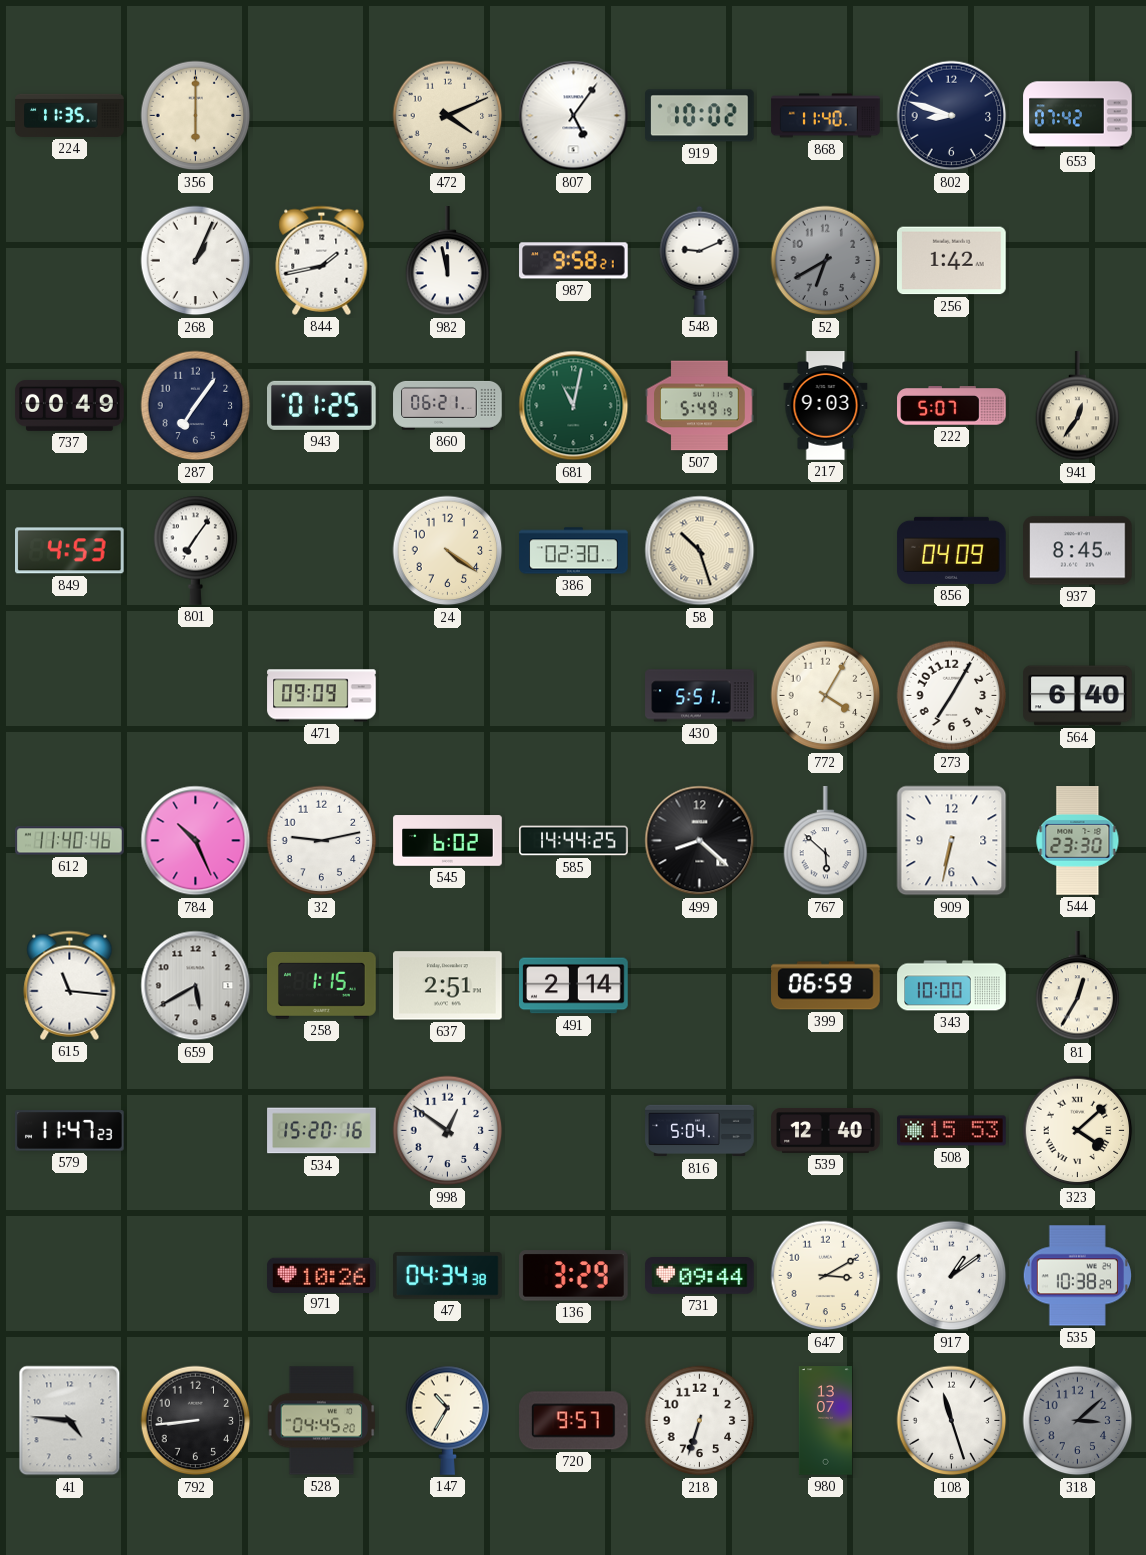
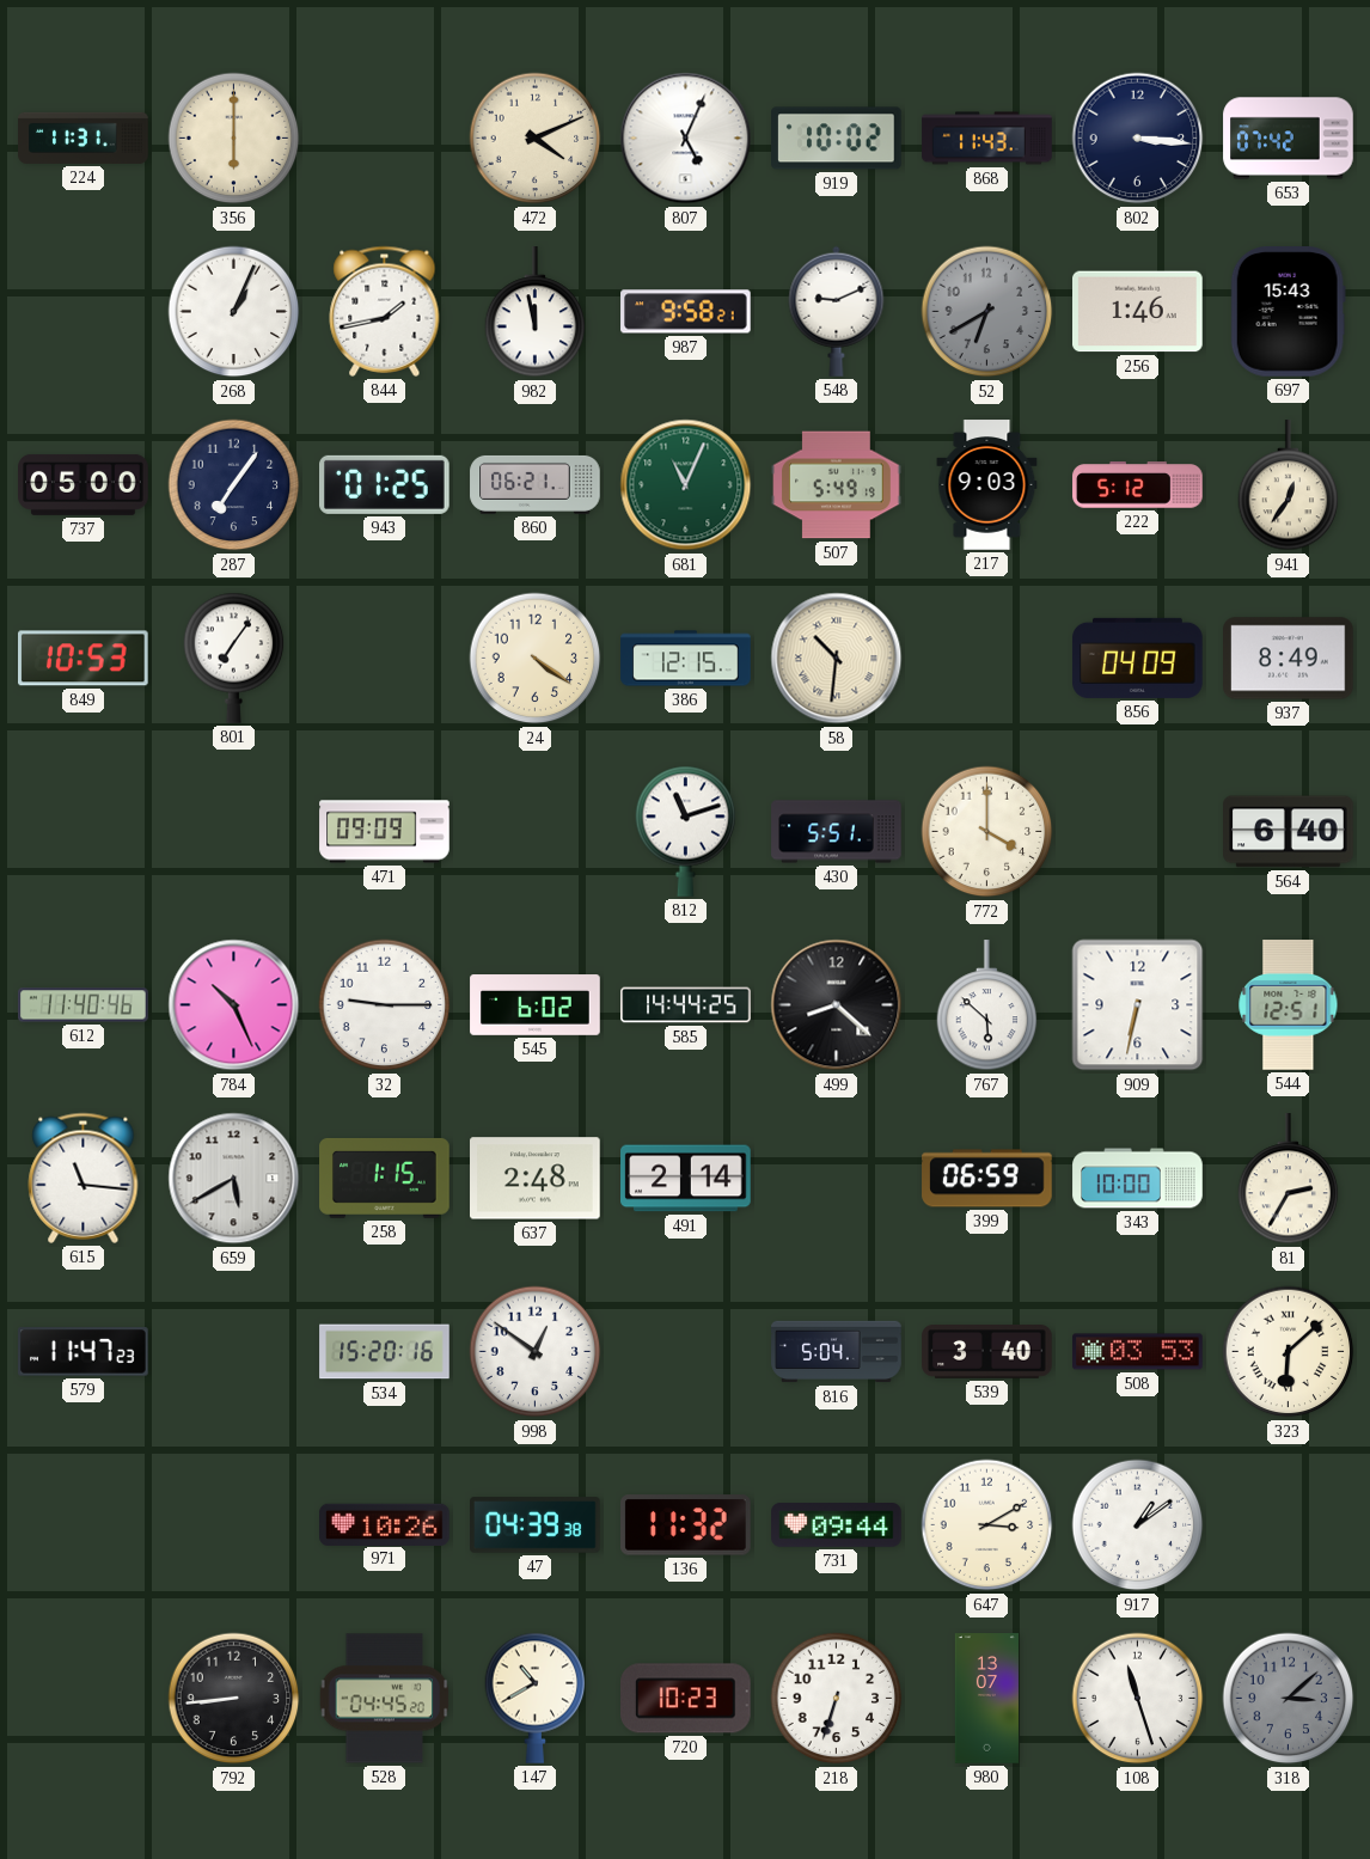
224: 11:35 -> 11:31
807: 5:06 -> 5:04
868: 11:40 -> 11:43
802: 8:48 -> 3:16
256: 1:42 -> 1:46
697: none -> 15:43
737: 00:49 -> 05:00
681: 11:02 -> 11:04
222: 5:07 -> 5:12
849: 4:53 -> 10:53
386: 02:30 -> 12:15
58: 10:27 -> 10:31
937: 8:45 -> 8:49
812: none -> 11:12
772: 4:05 -> 4:00
273: 7:05 -> none
32: 9:13 -> 9:15
544: 23:30 -> 12:51
637: 2:51 -> 2:48
81: 12:35 -> 2:35
539: 12:40 -> 3:40
508: 15:53 -> 03:53
323: 4:08 -> 6:08
47: 04:34 -> 04:39
136: 3:29 -> 11:32
535: 10:38 -> none
41: 4:46 -> none
147: 10:35 -> 10:40
720: 9:57 -> 10:23
